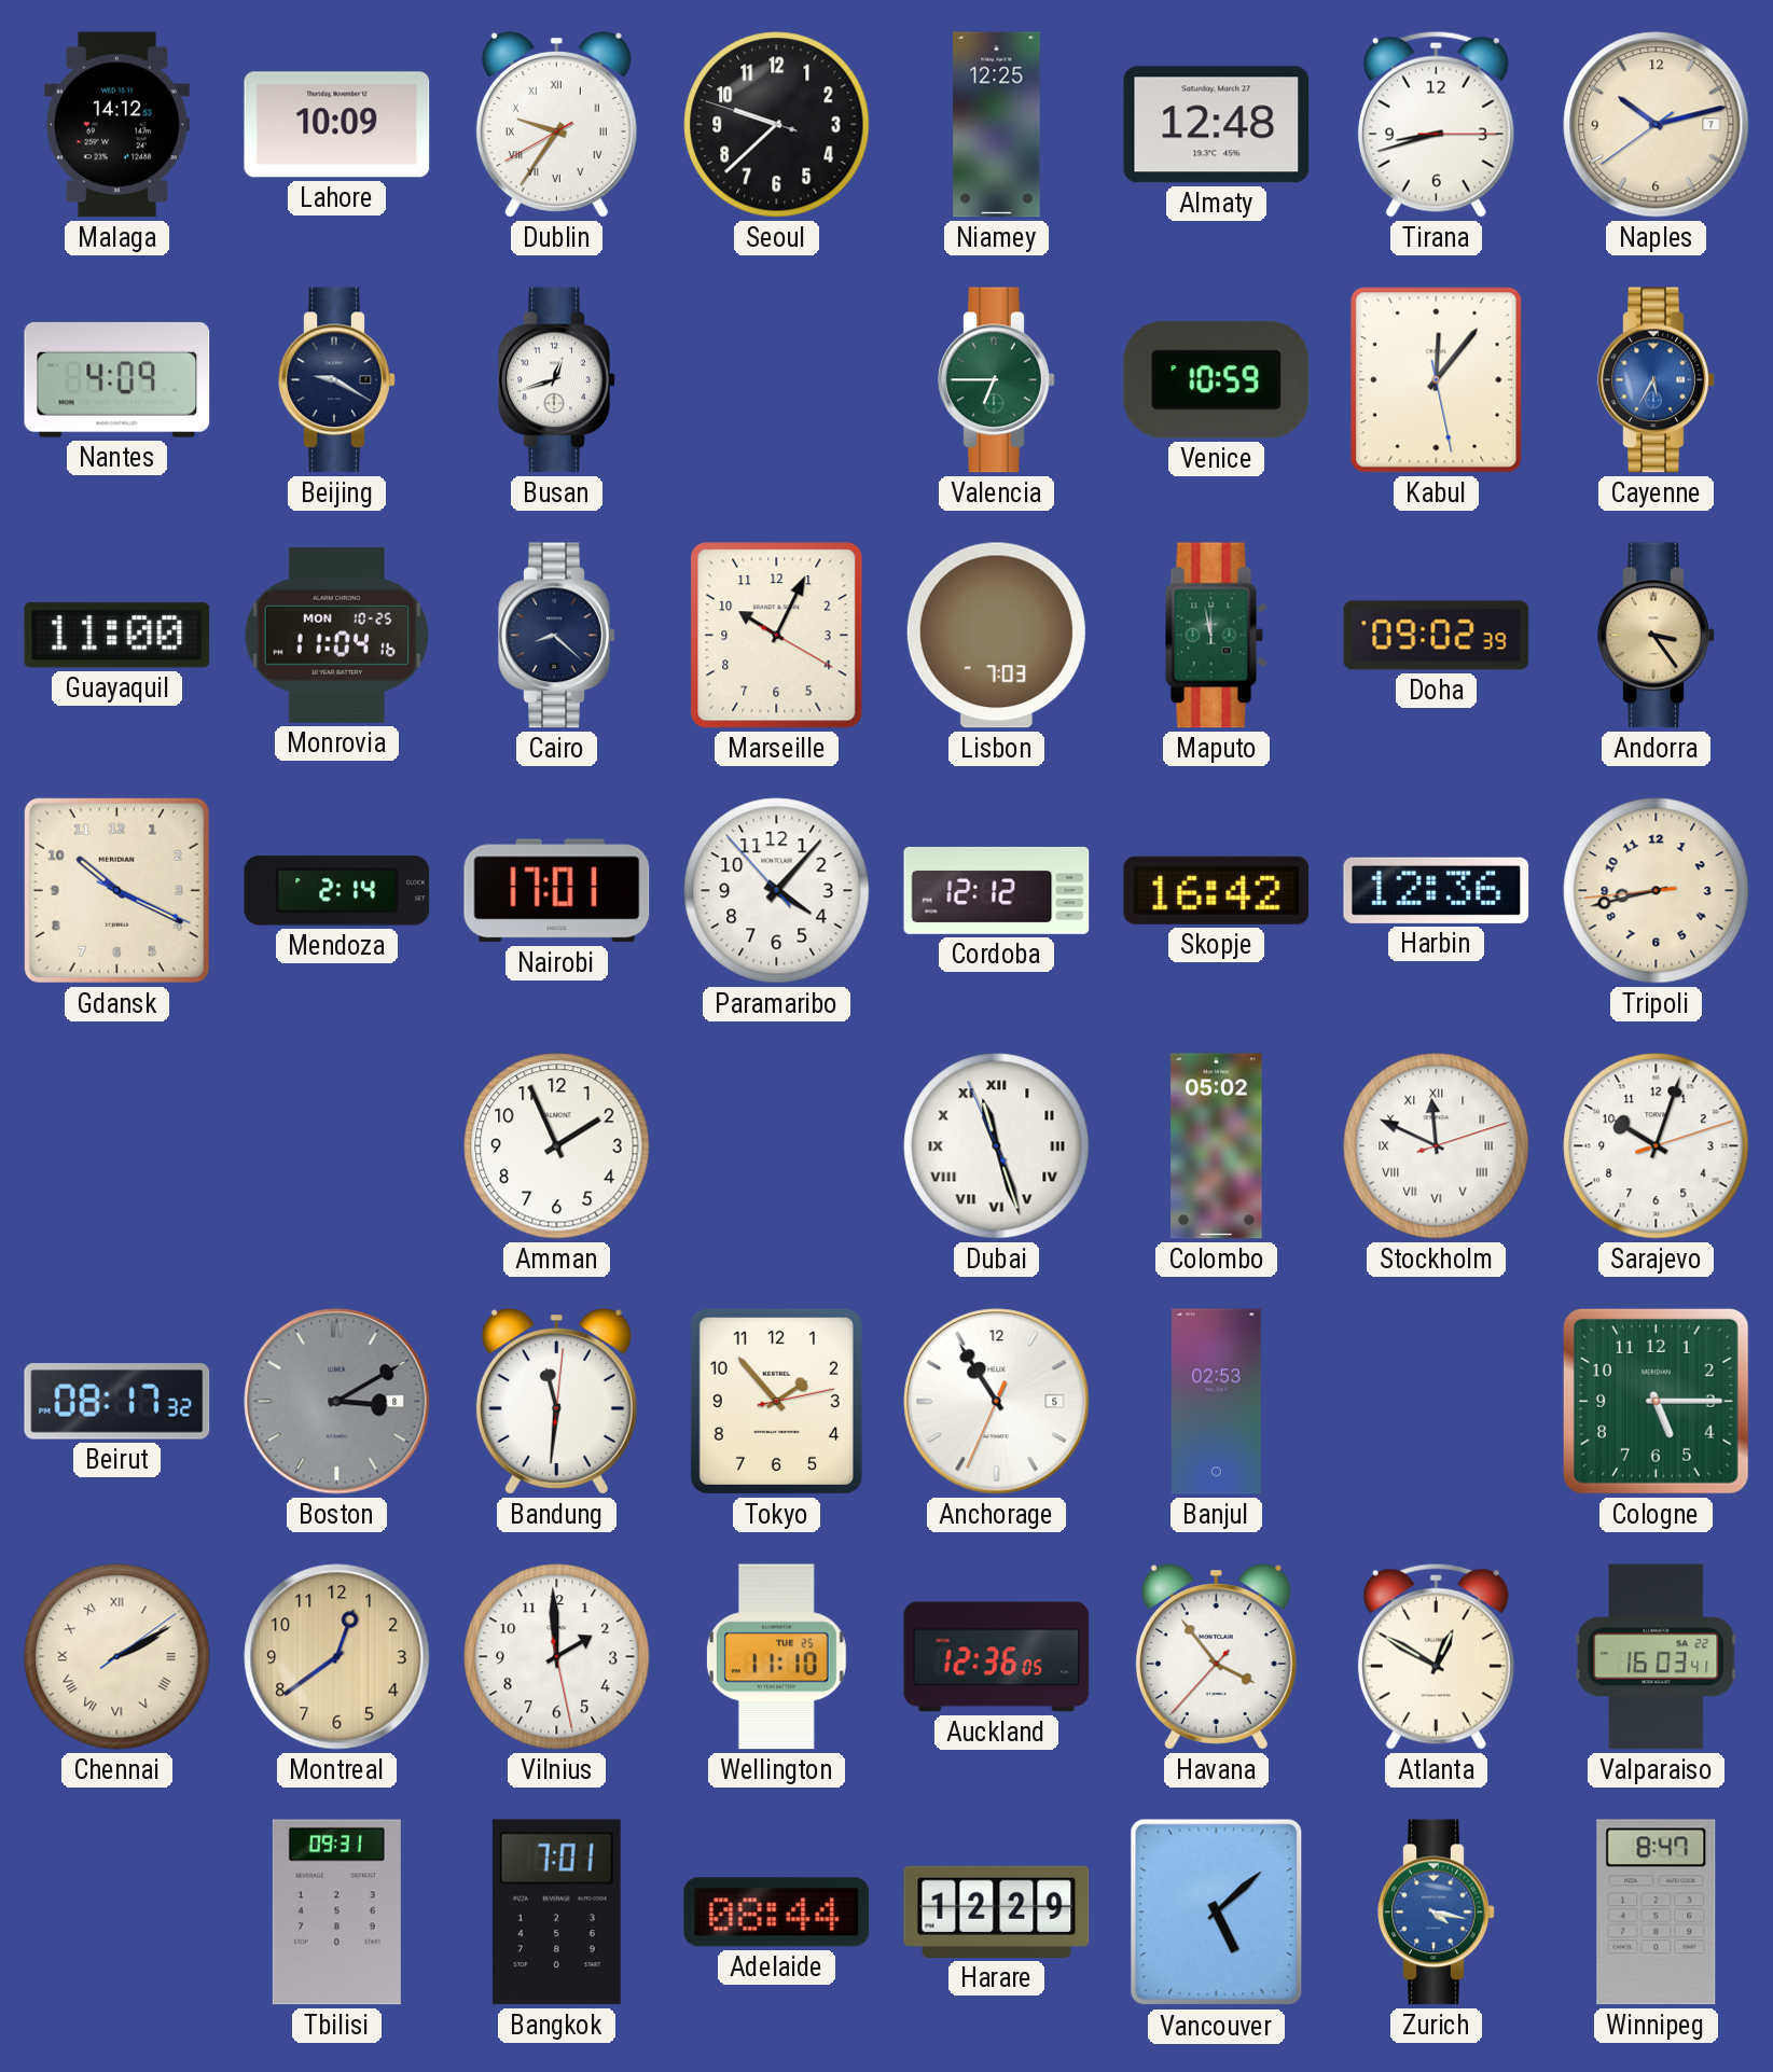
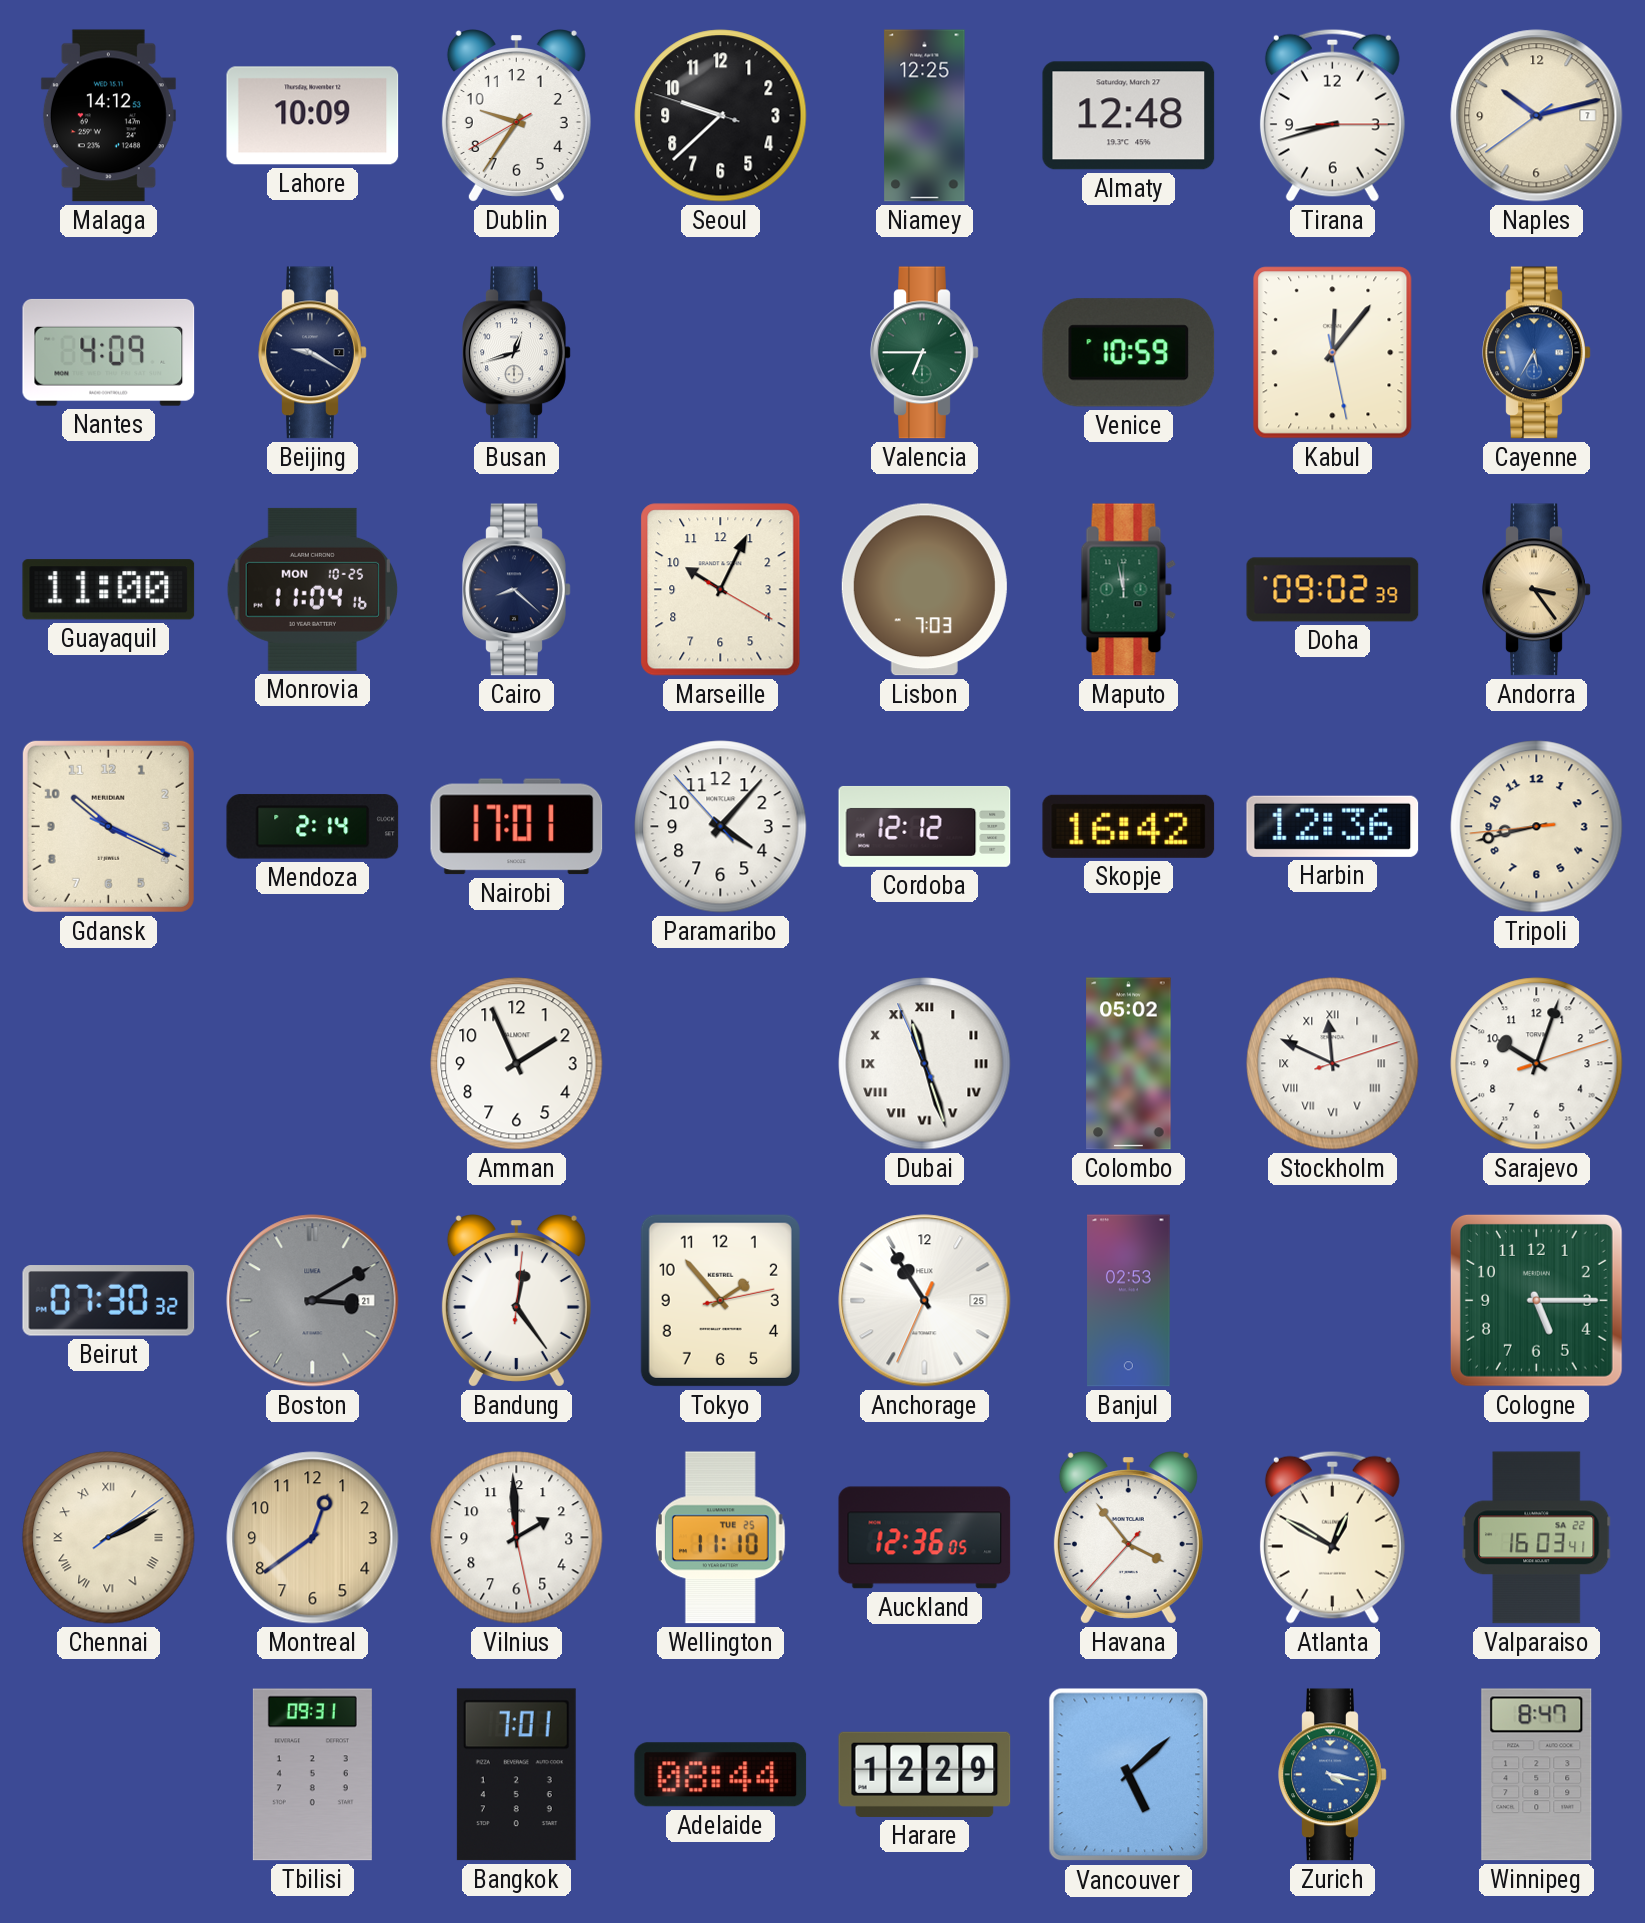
Dublin numerals: Roman -> Arabic
Beirut: 08:17 -> 07:30
Boston date: 8 -> 21
Bandung: 11:31 -> 12:24
Anchorage date: 5 -> 25
